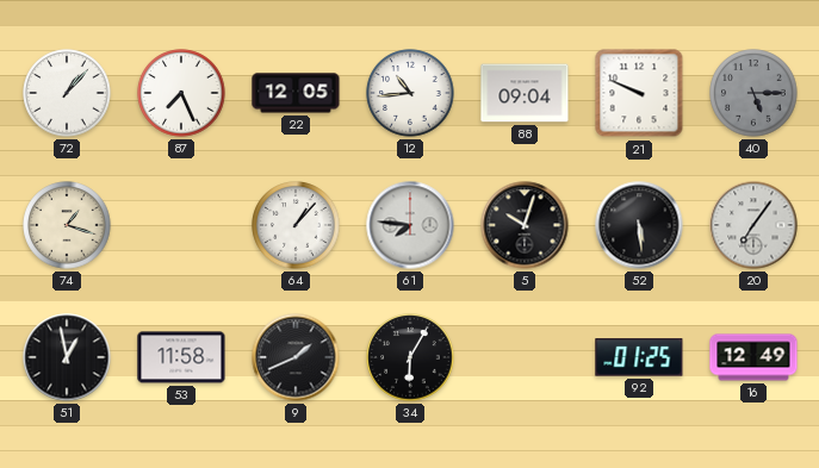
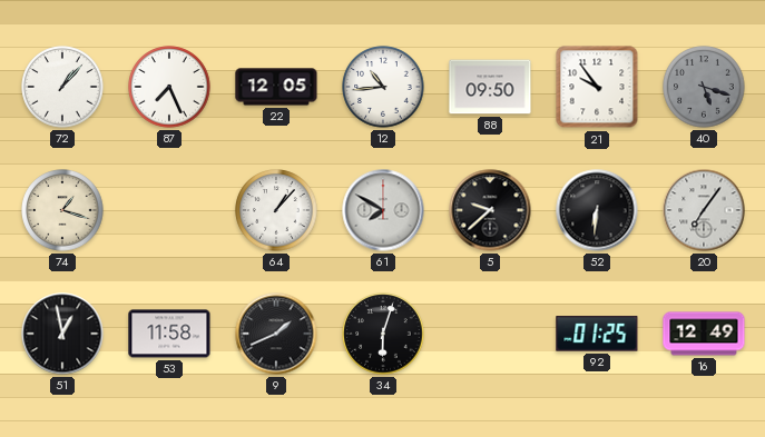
88: 09:04 -> 09:50
21: 9:49 -> 9:54
40: 5:15 -> 5:18
61: 7:46 -> 7:50
5: 10:03 -> 9:38
52: 5:29 -> 6:31
34: 6:05 -> 6:03
